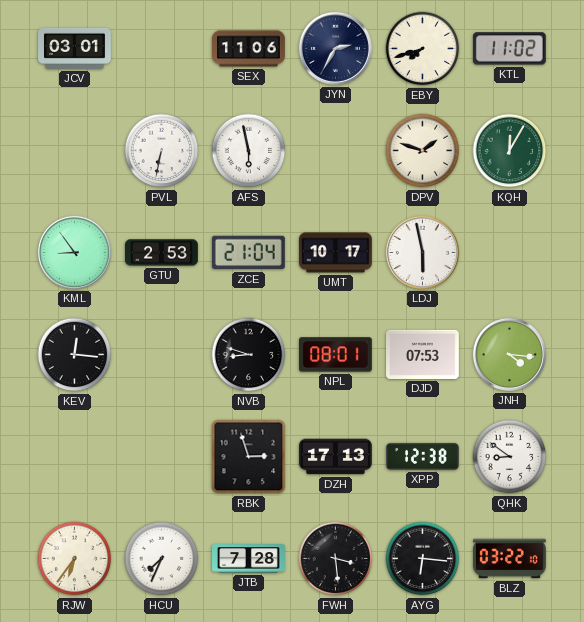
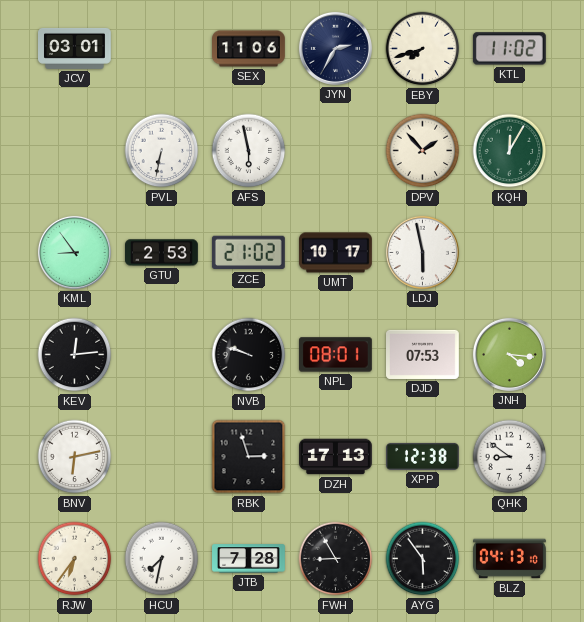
DPV: 1:48 -> 1:53
ZCE: 21:04 -> 21:02
KEV: 12:16 -> 12:14
NVB: 8:48 -> 9:48
BNV: none -> 6:13
HCU: 7:34 -> 7:32
FWH: 3:29 -> 8:55
AYG: 6:16 -> 5:54
BLZ: 03:22 -> 04:13
